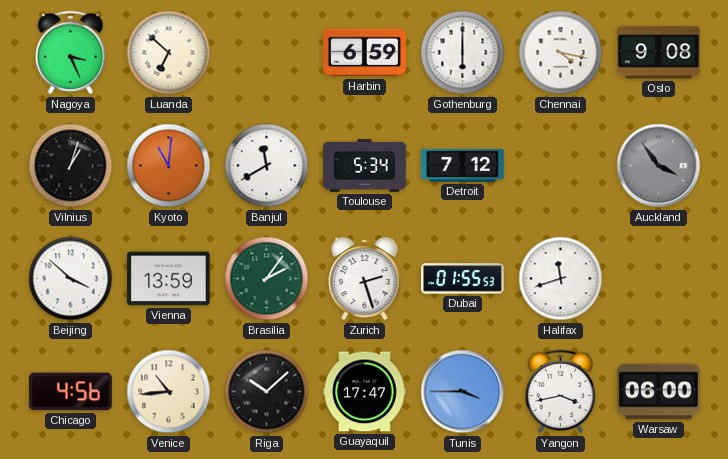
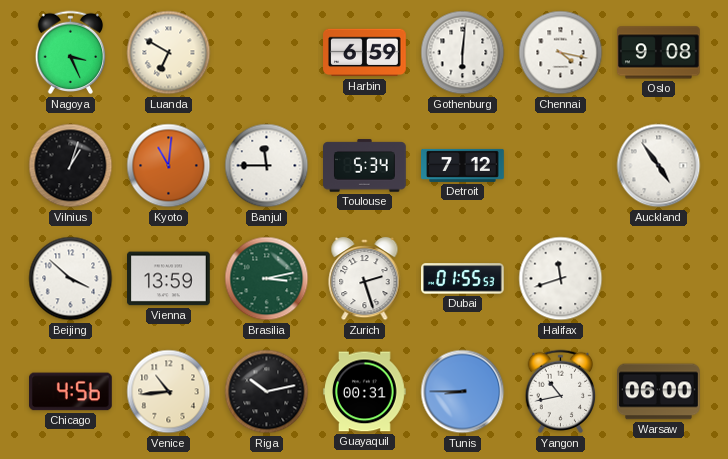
Luanda: 6:52 -> 6:50
Gothenburg: 6:00 -> 6:01
Banjul: 11:40 -> 11:45
Auckland: 3:54 -> 4:54
Auckland dial: grey -> white
Brasilia: 2:06 -> 3:13
Riga: 10:08 -> 10:13
Guayaquil: 17:47 -> 00:31
Tunis: 3:45 -> 8:45
Yangon: 3:43 -> 10:43
